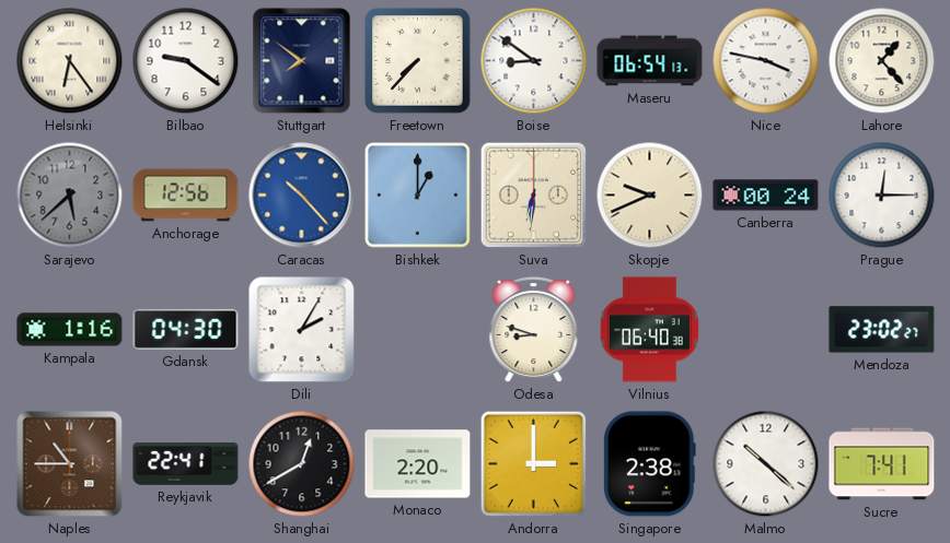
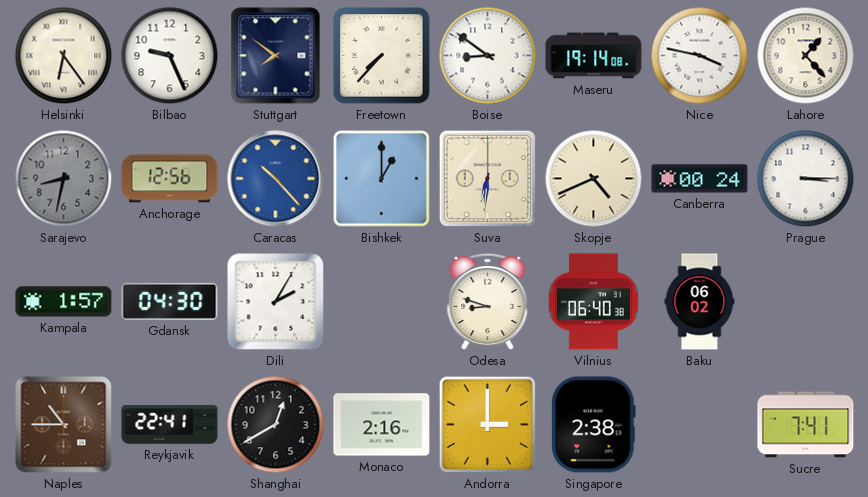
Bilbao: 9:21 -> 9:26
Maseru: 06:54 -> 19:14
Sarajevo: 5:38 -> 8:32
Skopje: 9:41 -> 4:41
Prague: 12:15 -> 3:15
Kampala: 1:16 -> 1:57
Baku: none -> 06:02
Mendoza: 23:02 -> none
Monaco: 2:20 -> 2:16
Malmo: 10:22 -> none
